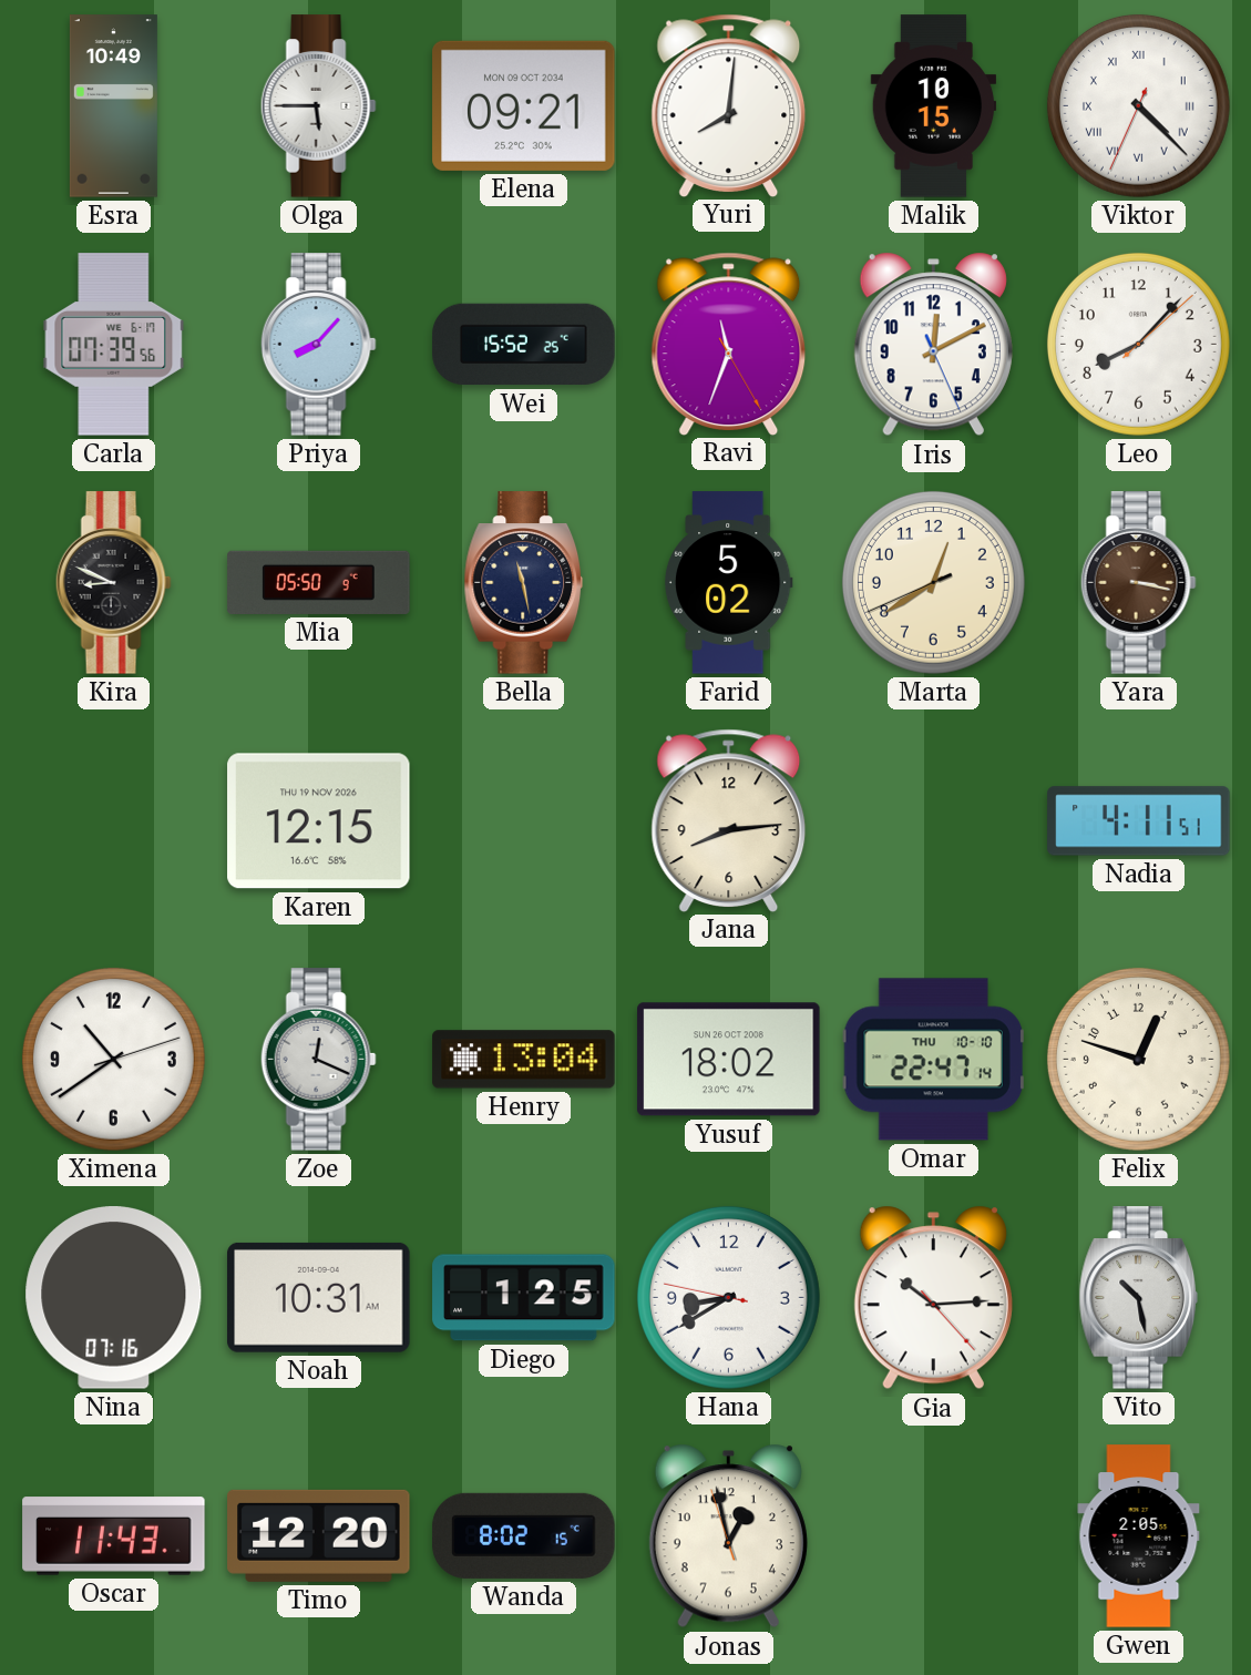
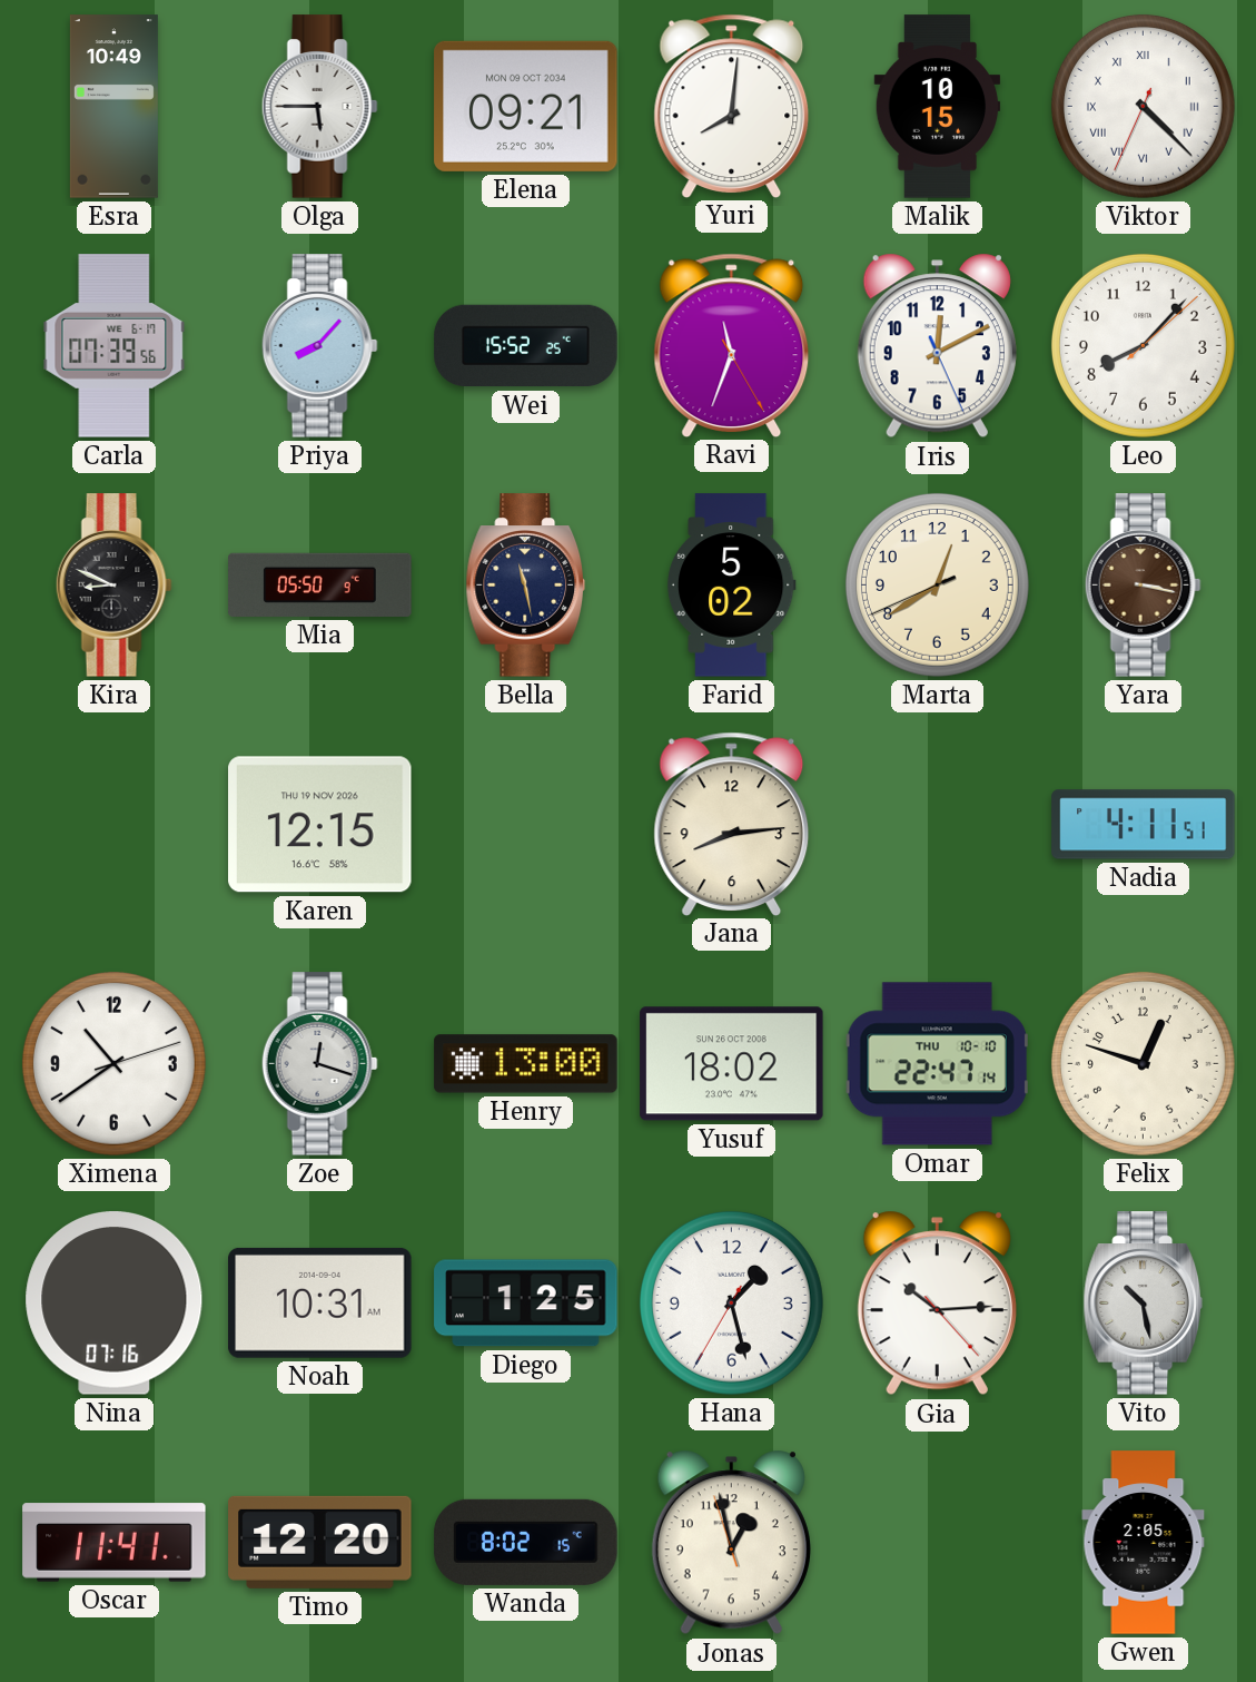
Zoe: 12:19 -> 12:18
Henry: 13:04 -> 13:00
Hana: 8:39 -> 1:27
Oscar: 11:43 -> 11:41
